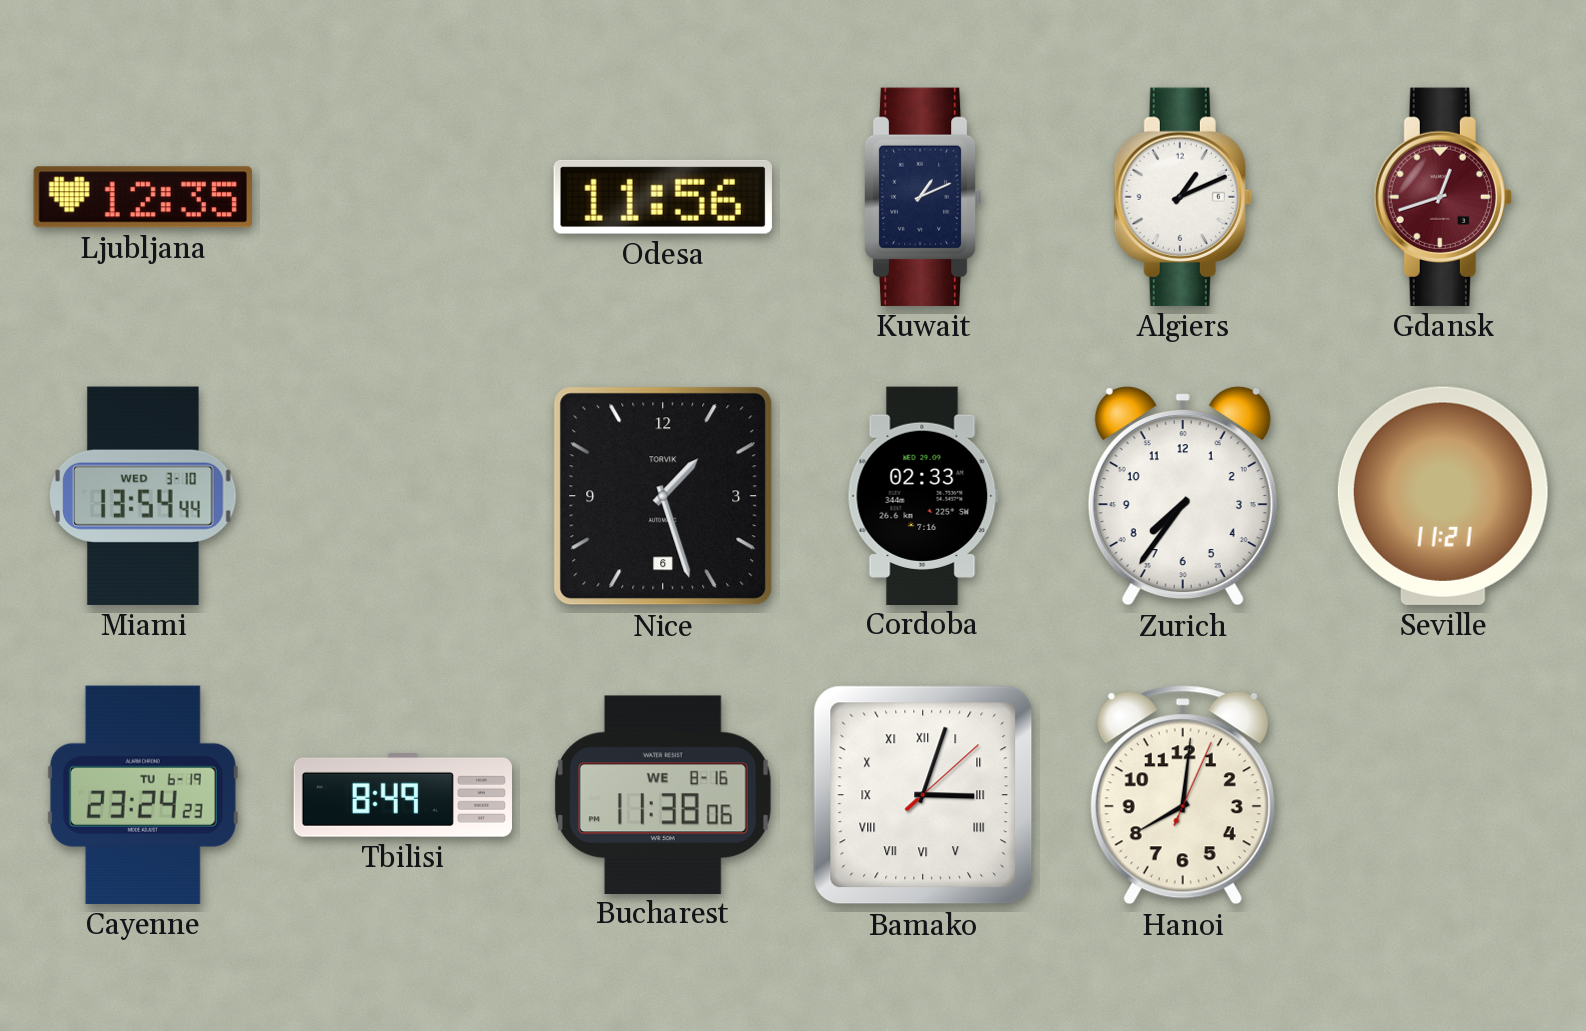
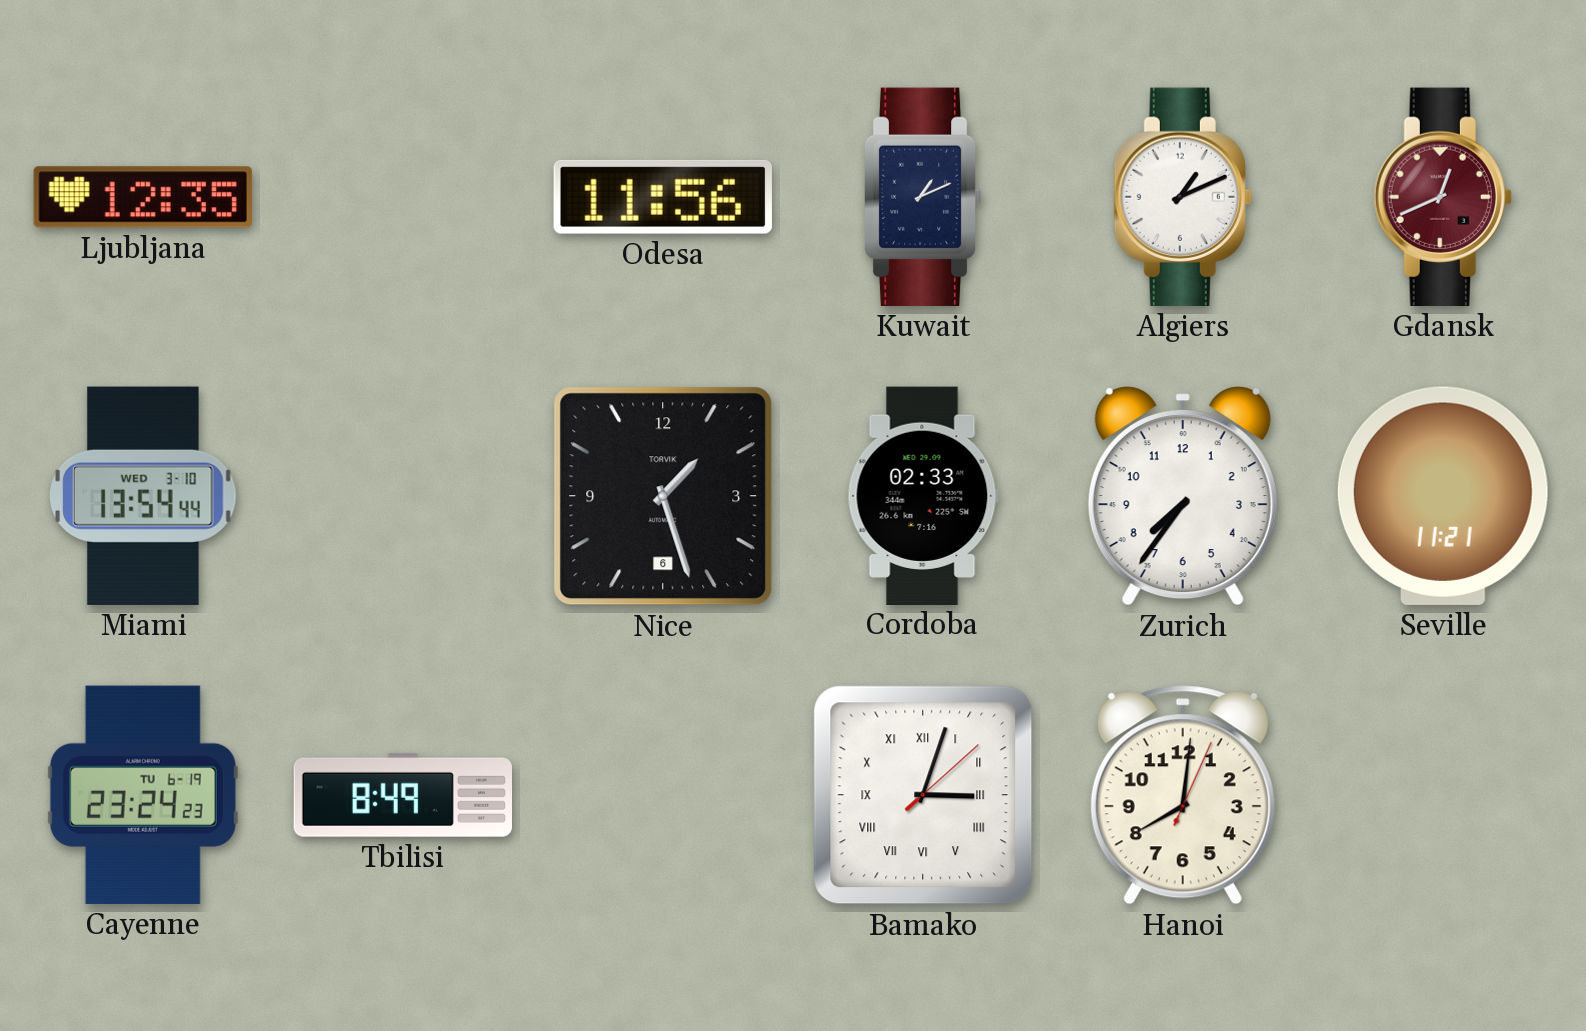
Gdansk: 12:42 -> 12:41
Bucharest: 11:38 -> none
